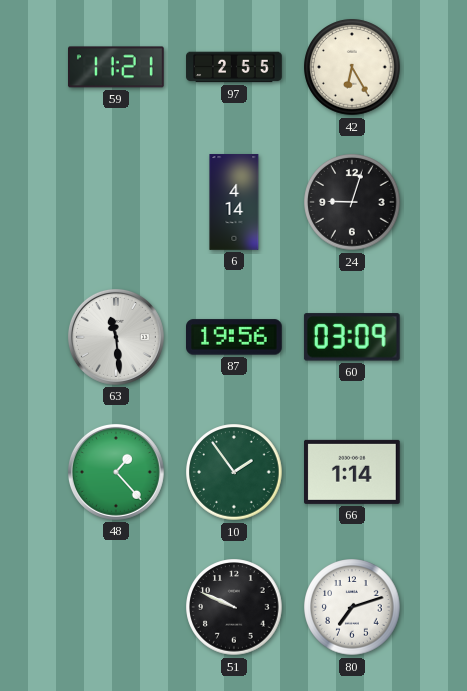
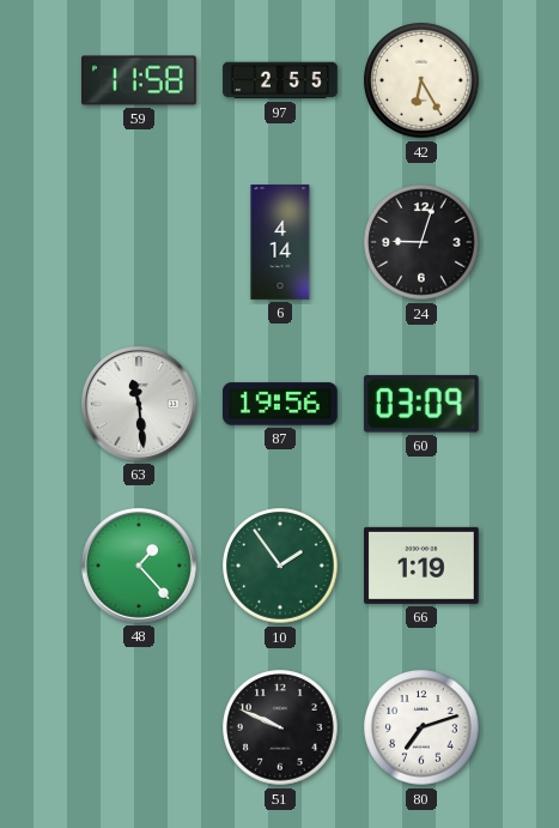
59: 11:21 -> 11:58
66: 1:14 -> 1:19
